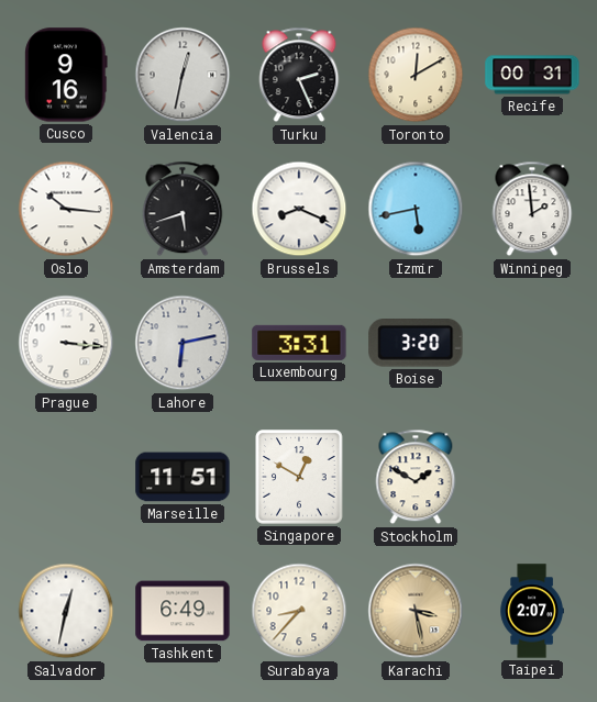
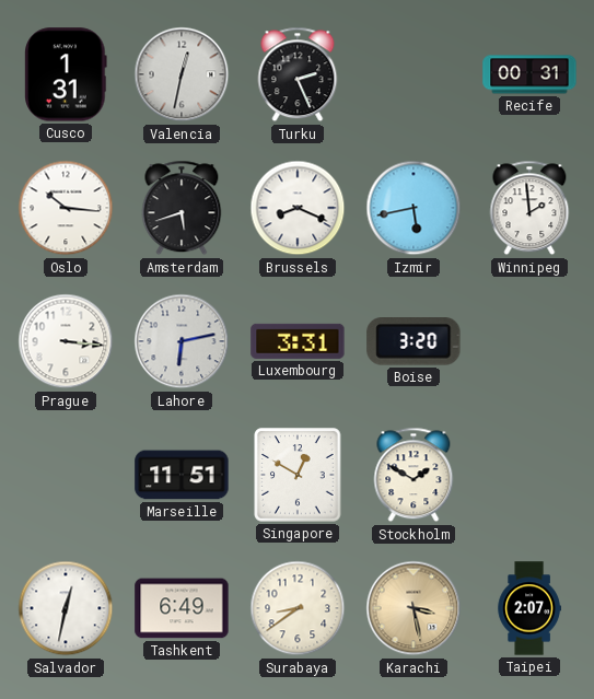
Cusco: 9:16 -> 1:31
Toronto: 12:10 -> none
Surabaya: 8:37 -> 8:39
